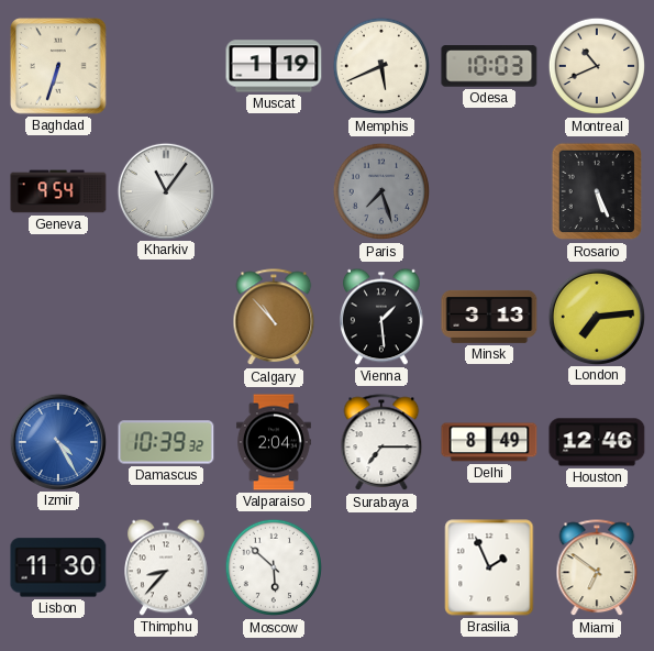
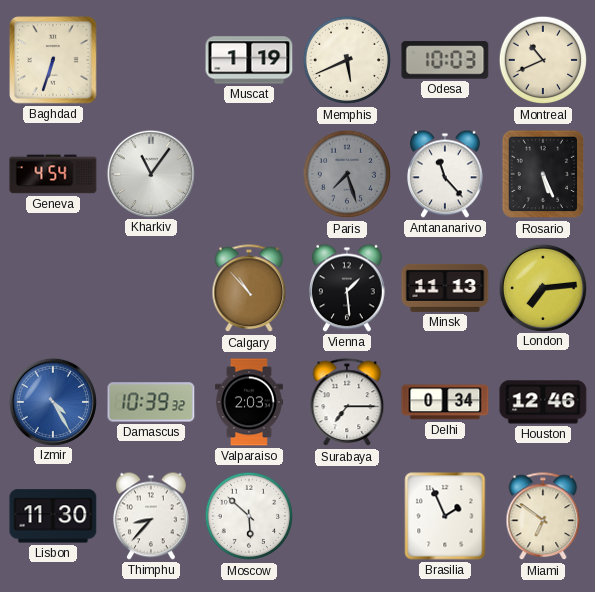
Geneva: 9:54 -> 4:54
Antananarivo: none -> 11:23
Minsk: 3:13 -> 11:13
Valparaiso: 2:04 -> 2:03
Delhi: 8:49 -> 0:34
